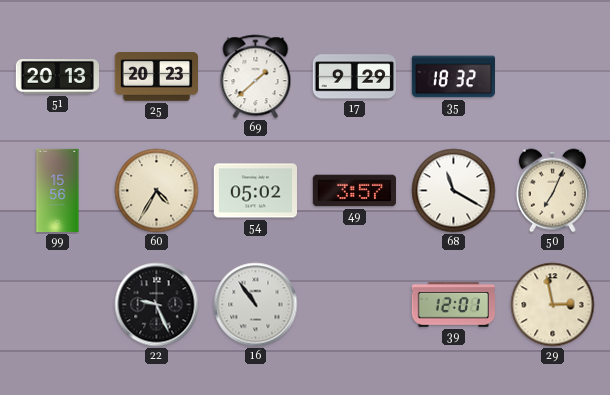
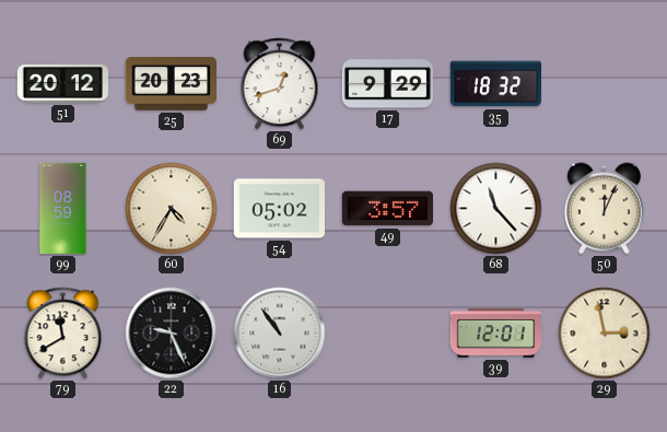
51: 20:13 -> 20:12
69: 1:38 -> 12:42
99: 15:56 -> 08:59
68: 11:20 -> 11:23
50: 7:04 -> 12:04
79: none -> 11:40
